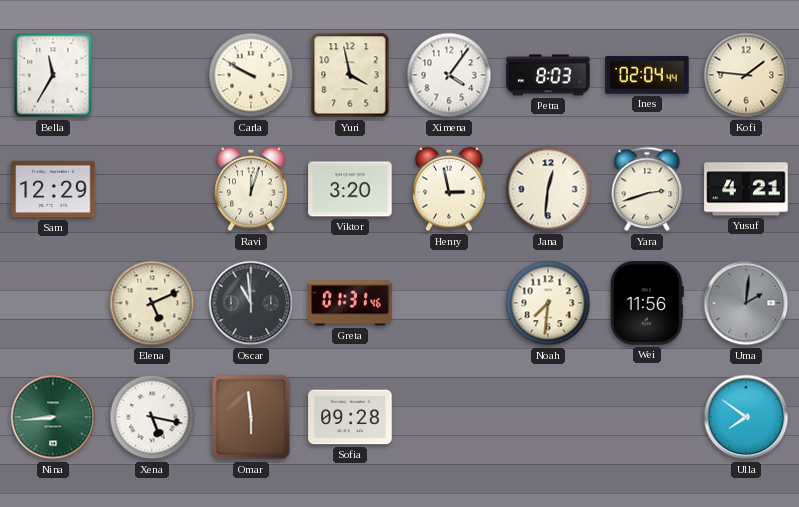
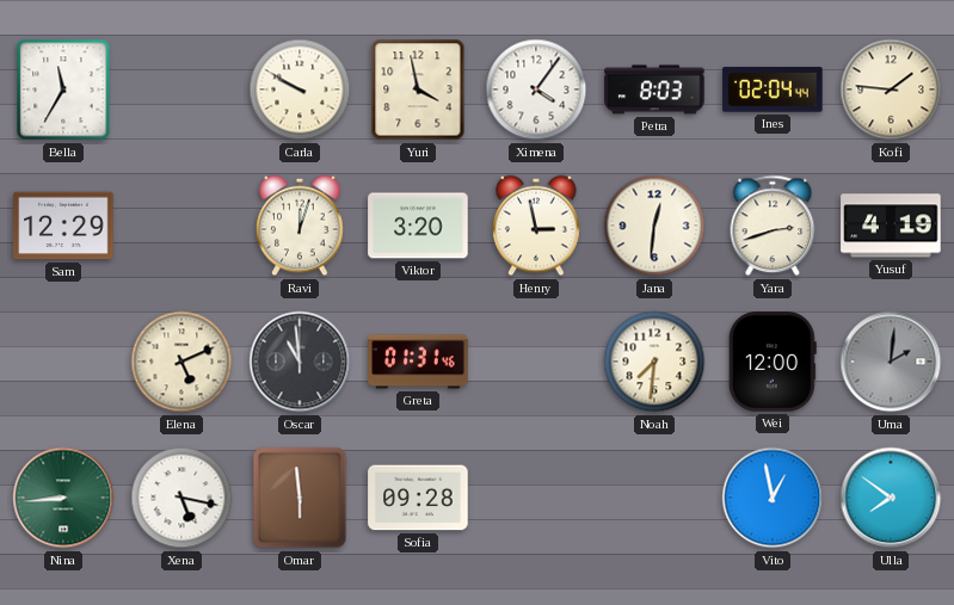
Yusuf: 4:21 -> 4:19
Wei: 11:56 -> 12:00
Vito: none -> 12:58
